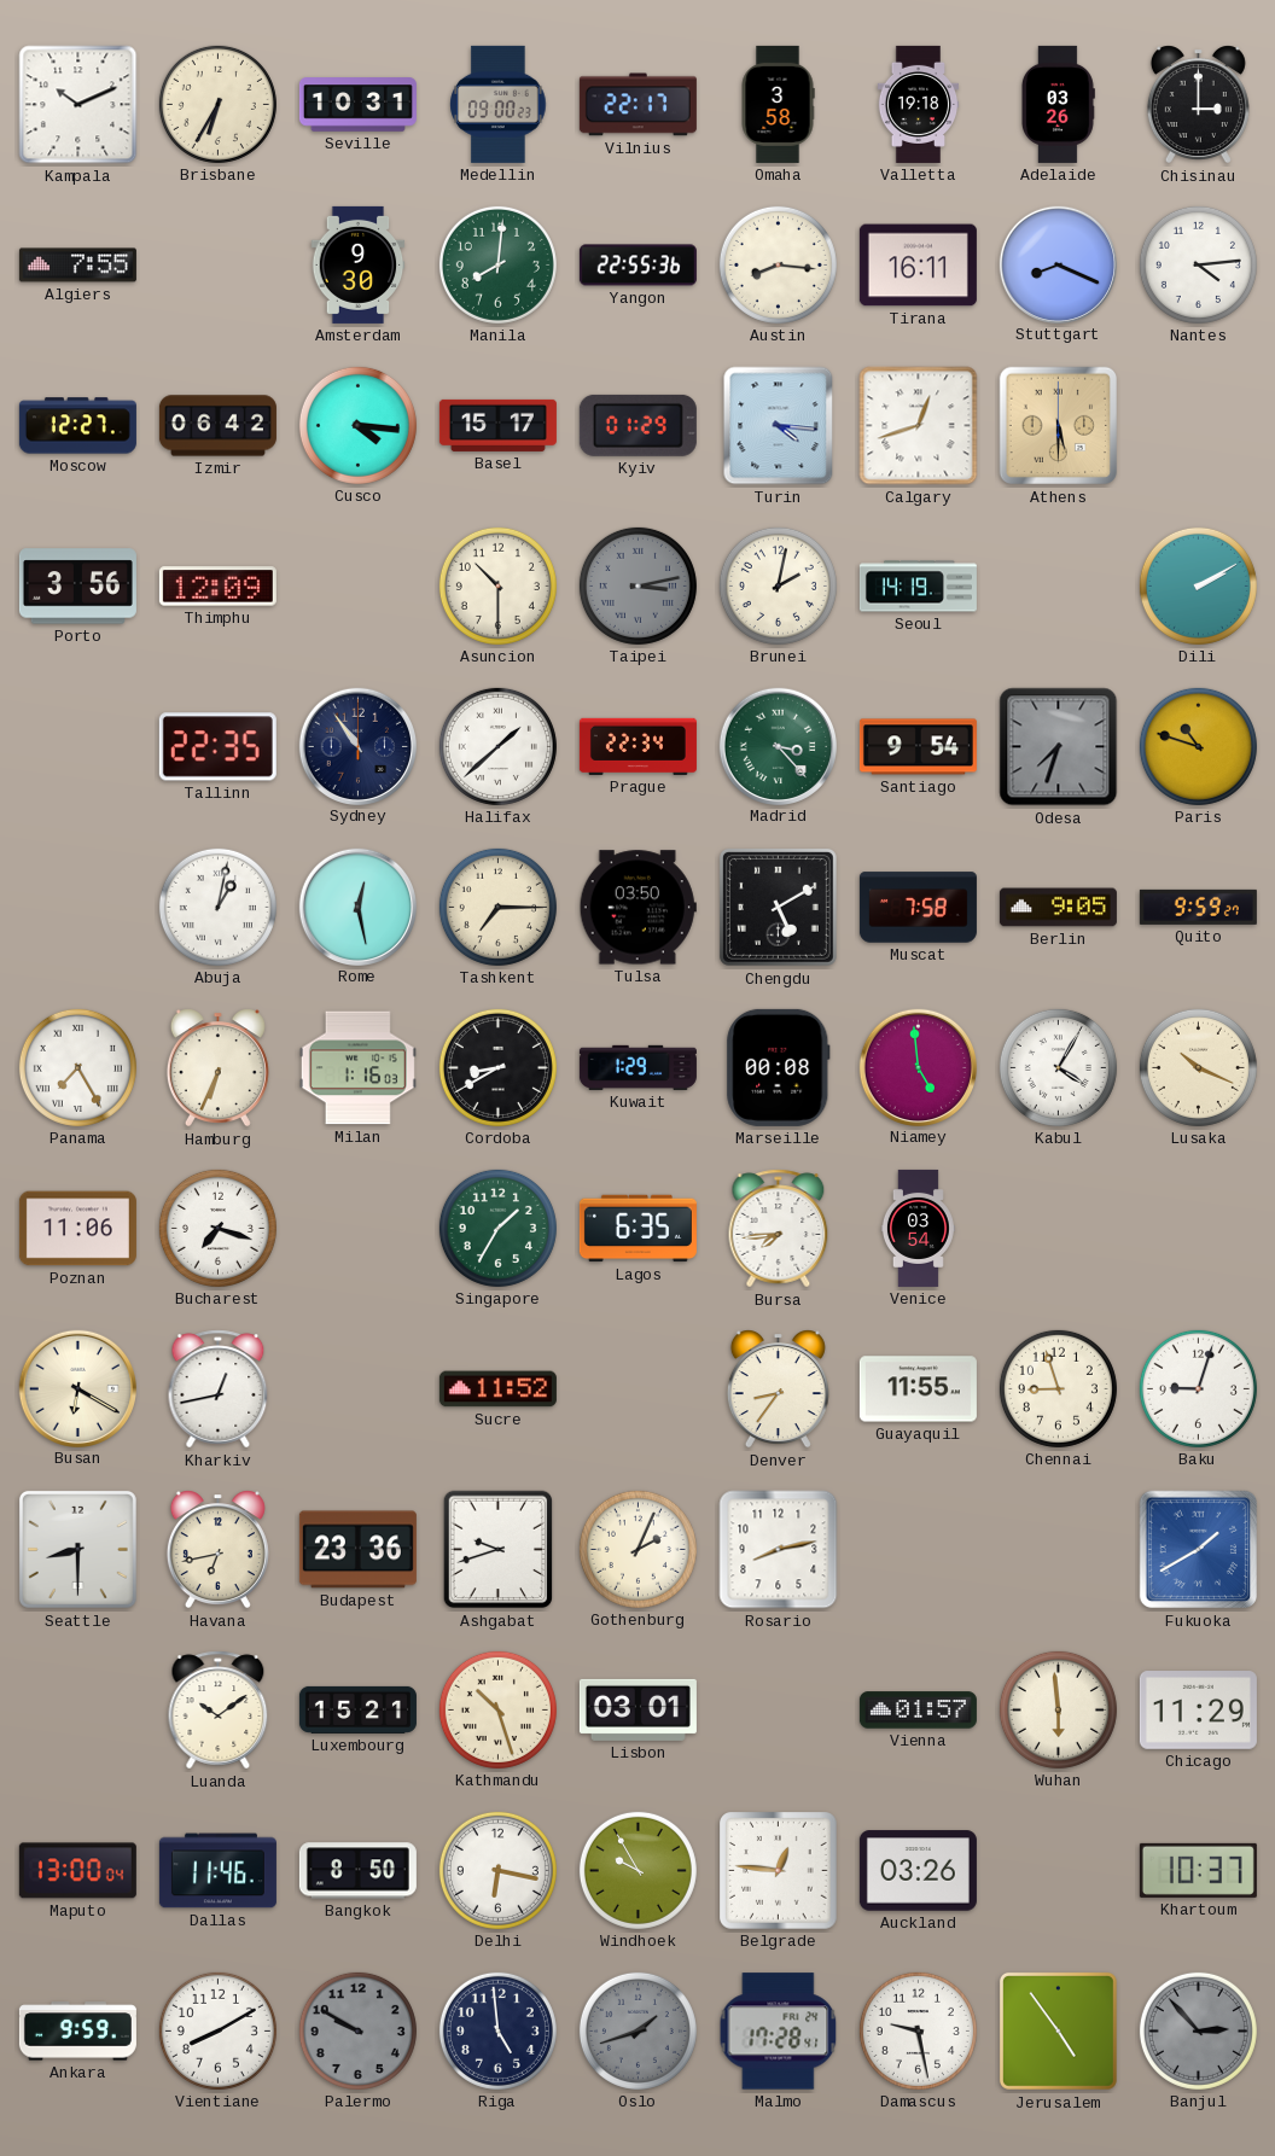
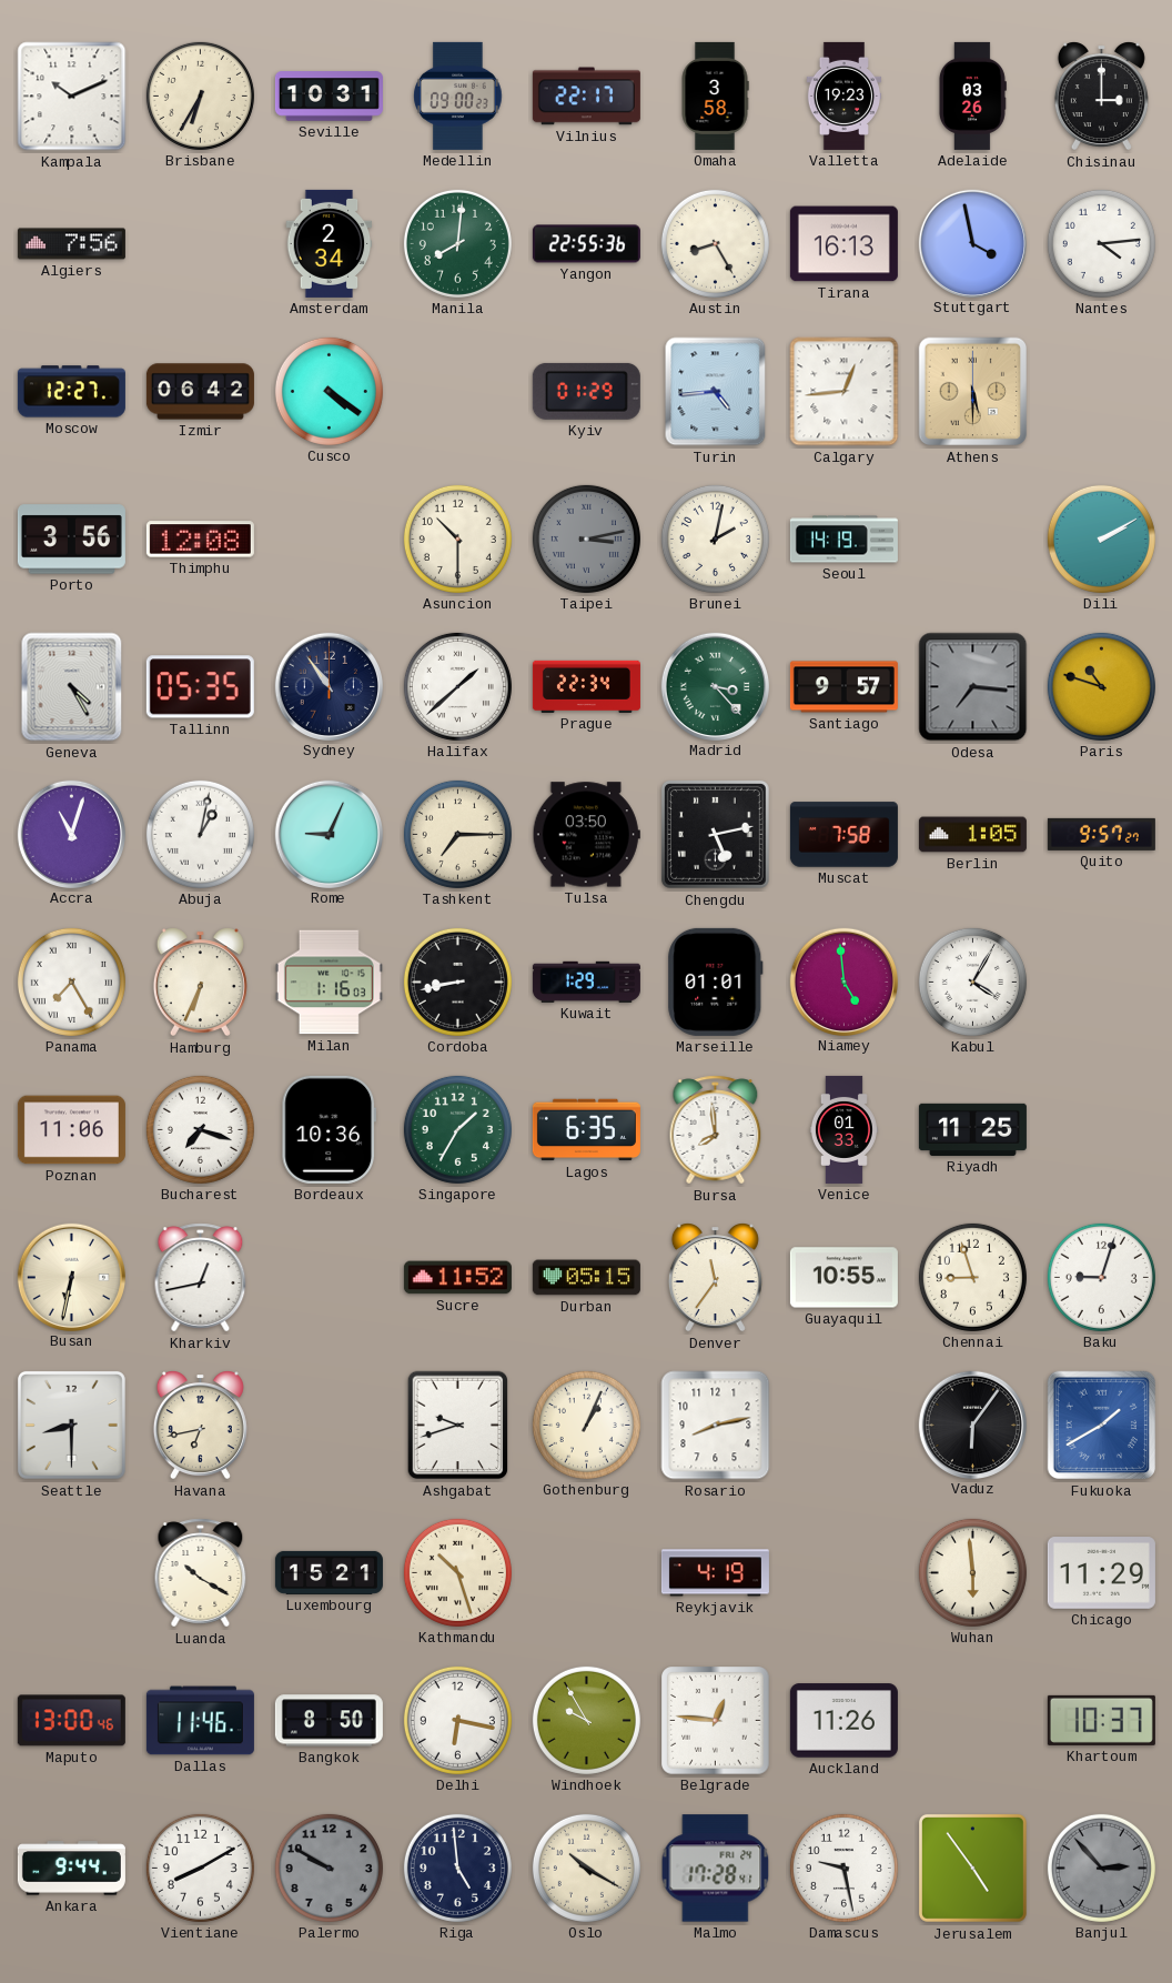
Valletta: 19:18 -> 19:23
Algiers: 7:55 -> 7:56
Amsterdam: 9:30 -> 2:34
Austin: 8:16 -> 8:25
Tirana: 16:11 -> 16:13
Stuttgart: 8:19 -> 3:58
Cusco: 4:16 -> 4:21
Basel: 15:17 -> none
Turin: 4:16 -> 4:44
Calgary: 12:42 -> 12:44
Thimphu: 12:09 -> 12:08
Geneva: none -> 4:25
Tallinn: 22:35 -> 05:35
Santiago: 9:54 -> 9:57
Odesa: 7:33 -> 7:16
Accra: none -> 11:03
Rome: 12:28 -> 9:04
Chengdu: 5:10 -> 5:13
Berlin: 9:05 -> 1:05
Quito: 9:59 -> 9:57
Cordoba: 8:40 -> 8:43
Marseille: 00:08 -> 01:01
Lusaka: 10:19 -> none
Bordeaux: none -> 10:36
Bursa: 7:44 -> 7:59
Venice: 03:54 -> 01:33
Riyadh: none -> 11:25
Busan: 6:20 -> 6:32
Durban: none -> 05:15
Denver: 8:36 -> 11:36
Guayaquil: 11:55 -> 10:55
Budapest: 23:36 -> none
Gothenburg: 2:04 -> 1:04
Vaduz: none -> 6:06
Luanda: 10:09 -> 10:20
Lisbon: 03:01 -> none
Reykjavik: none -> 4:19
Vienna: 01:57 -> none
Maputo: 13:00:04 -> 13:00:46
Auckland: 03:26 -> 11:26
Ankara: 9:59 -> 9:44
Oslo: 1:42 -> 10:20
Oslo dial: grey -> cream
